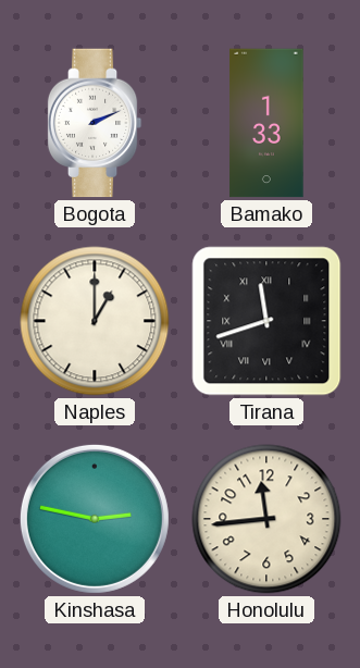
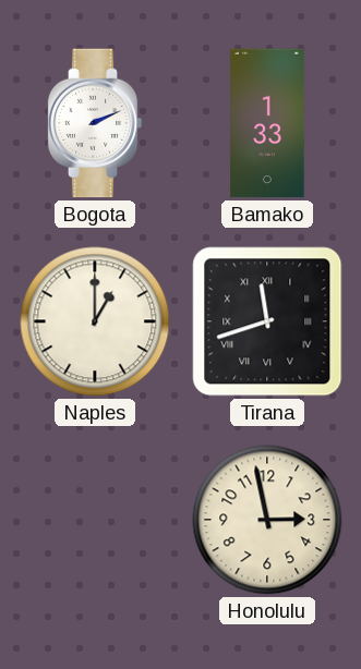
Kinshasa: 2:47 -> none
Honolulu: 11:44 -> 2:58
